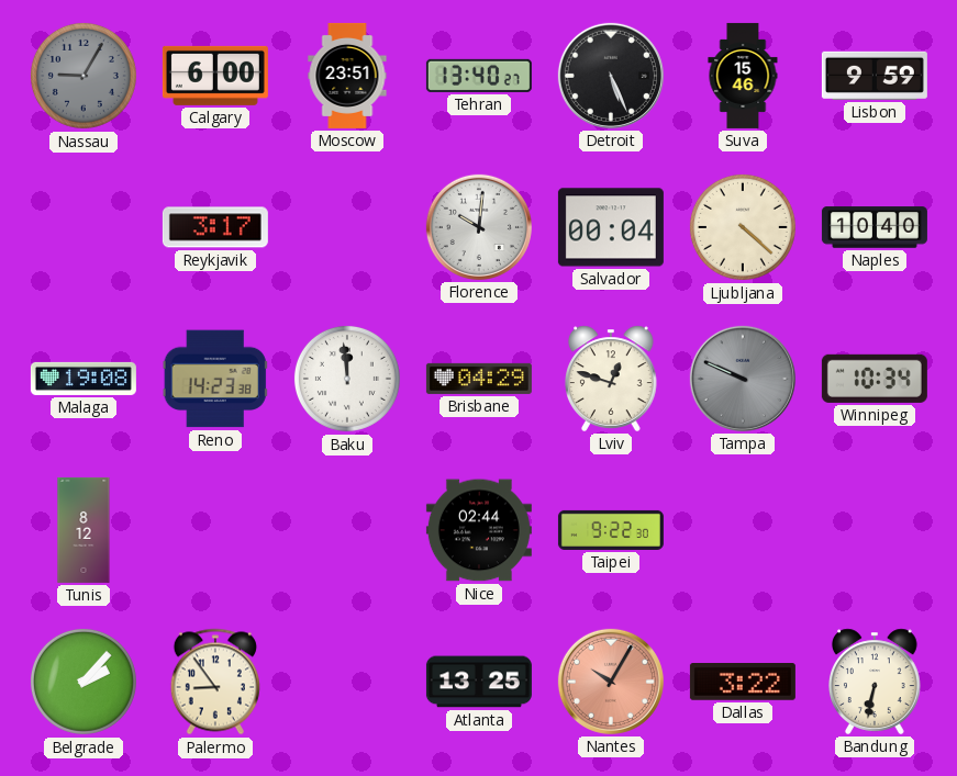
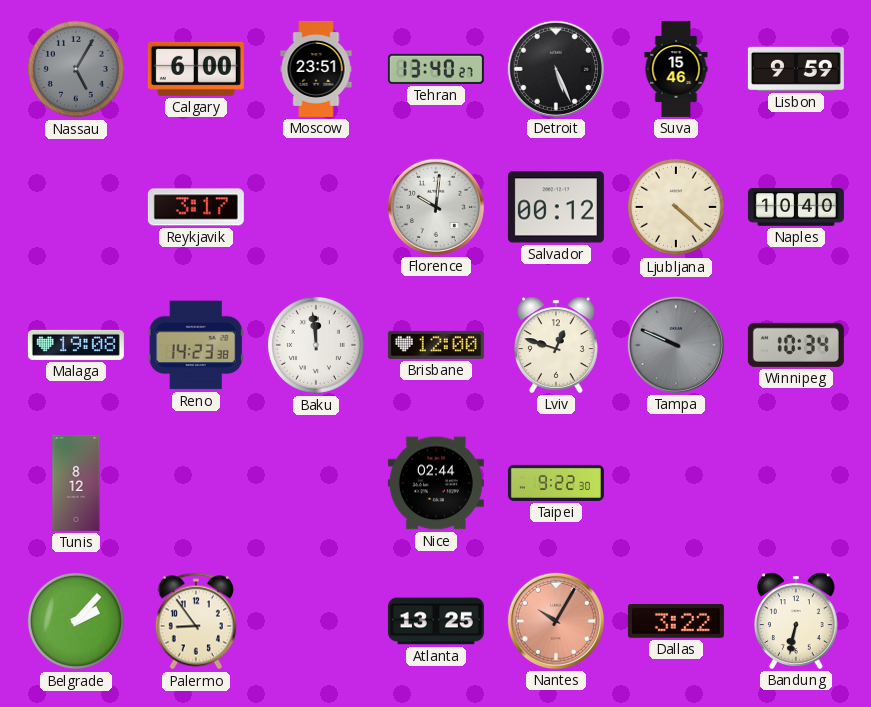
Nassau: 9:05 -> 5:05
Salvador: 00:04 -> 00:12
Brisbane: 04:29 -> 12:00
